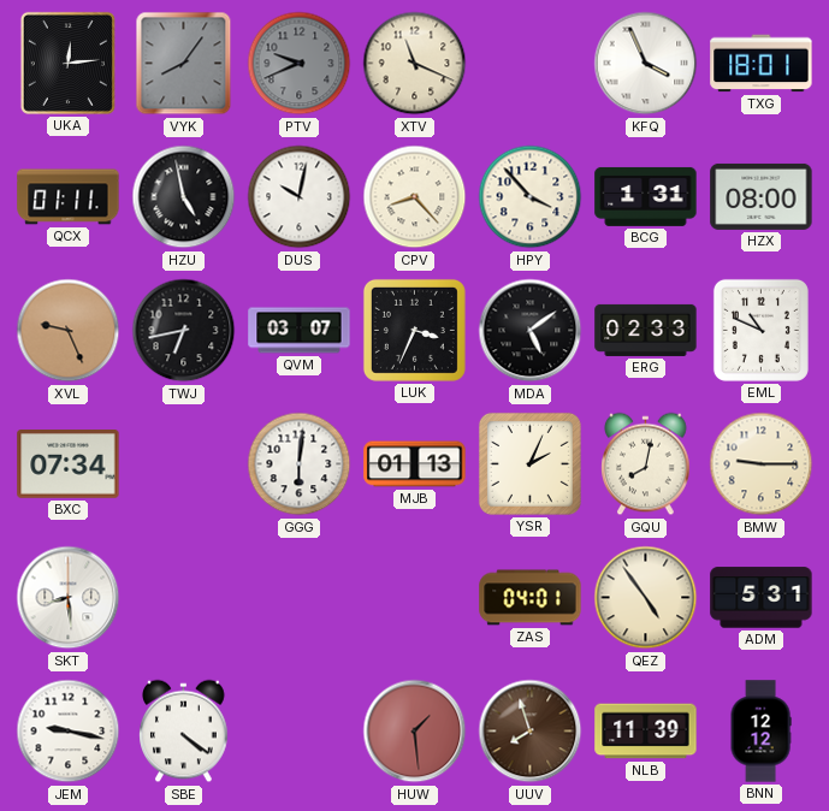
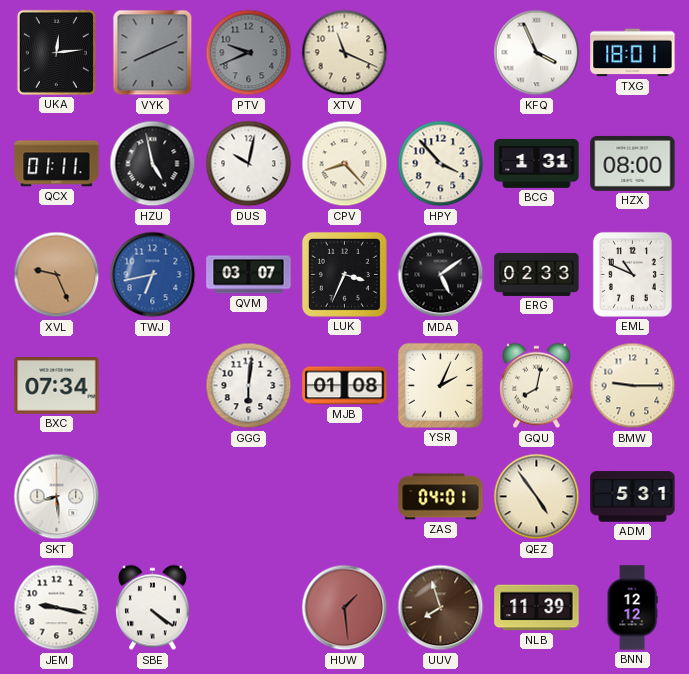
VYK: 8:06 -> 8:11
TWJ dial: black -> blue
MJB: 01:13 -> 01:08
